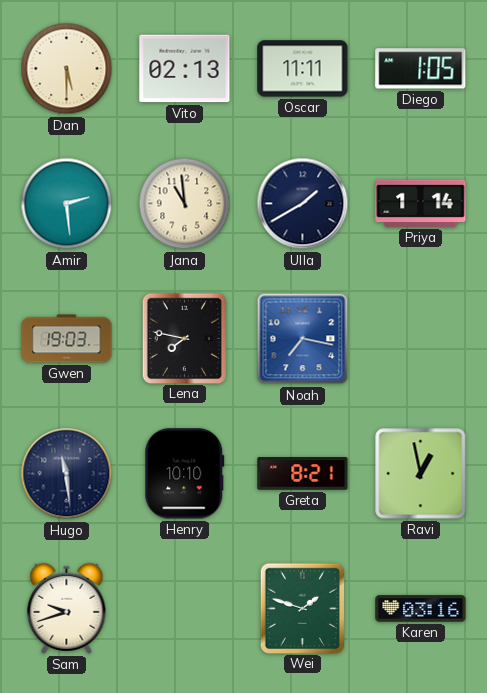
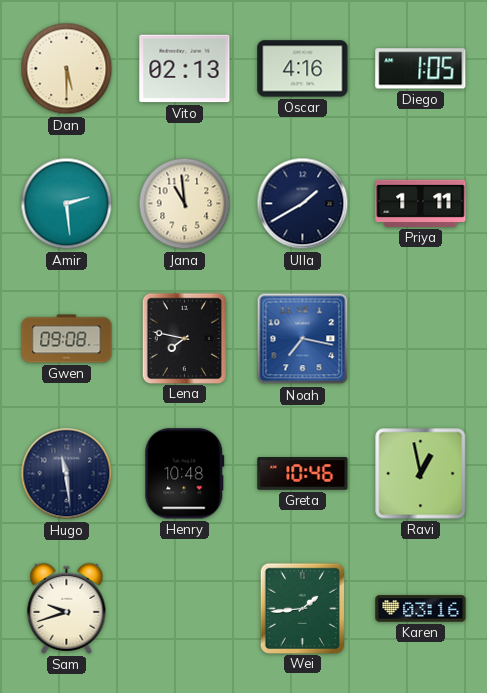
Oscar: 11:11 -> 4:16
Priya: 1:14 -> 1:11
Gwen: 19:03 -> 09:08
Henry: 10:10 -> 10:48
Greta: 8:21 -> 10:46
Wei: 1:48 -> 1:44
